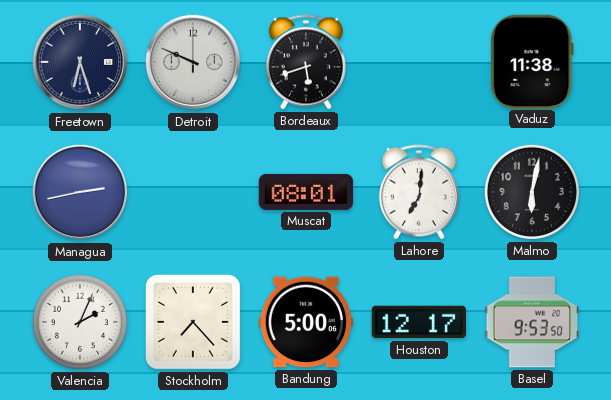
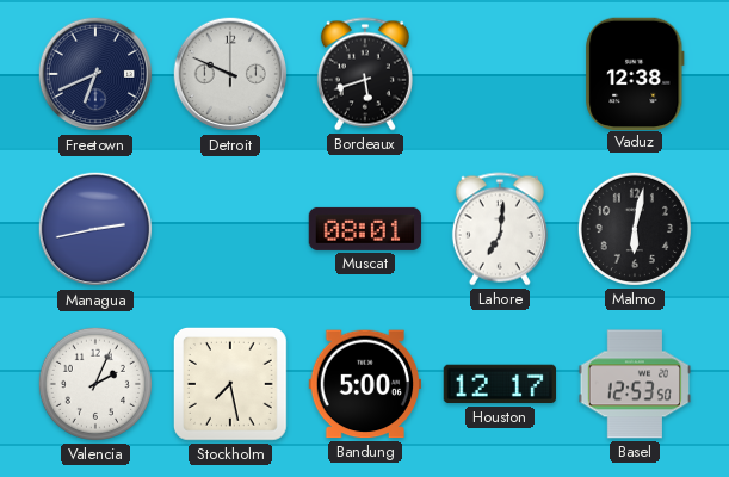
Freetown: 6:27 -> 6:41
Vaduz: 11:38 -> 12:38
Stockholm: 7:23 -> 7:28
Basel: 9:53 -> 12:53
